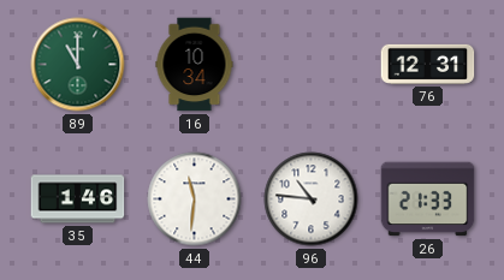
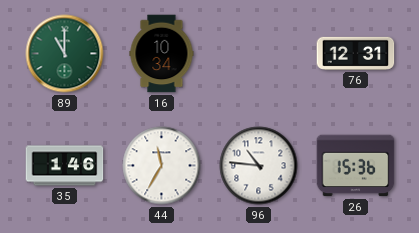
44: 11:31 -> 11:35
26: 21:33 -> 15:36
